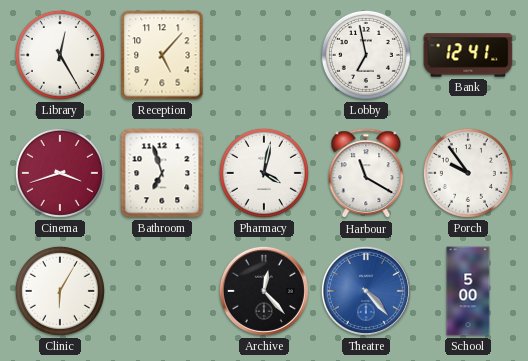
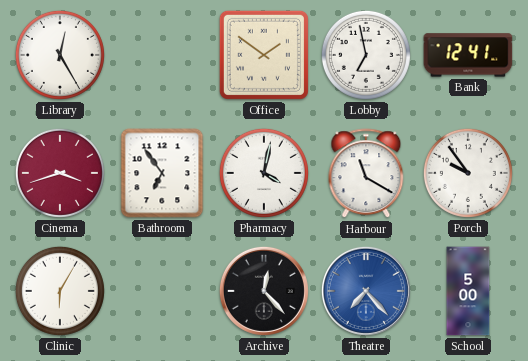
Reception: 5:07 -> none
Office: none -> 1:51
Bathroom: 6:57 -> 6:54
Theatre: 4:23 -> 7:23
